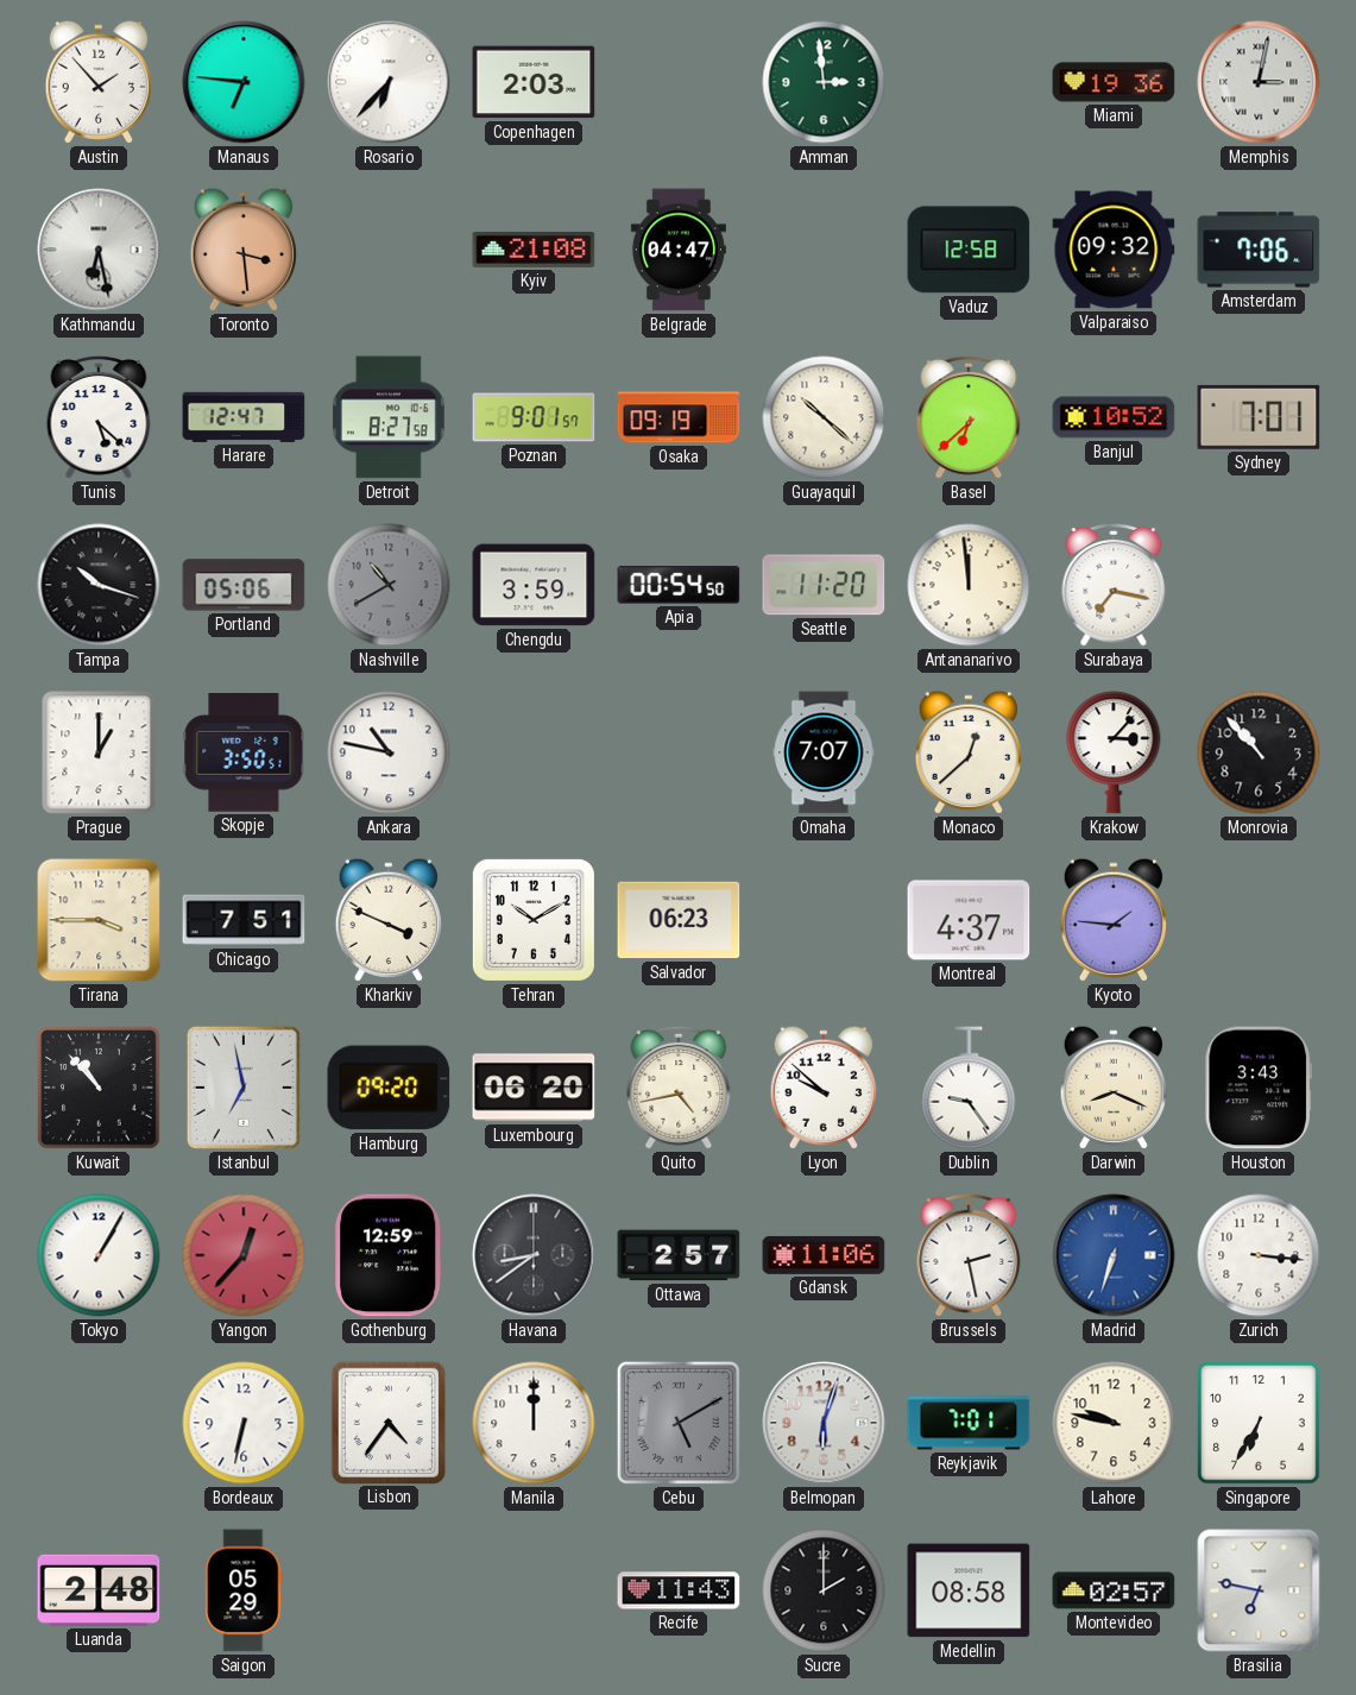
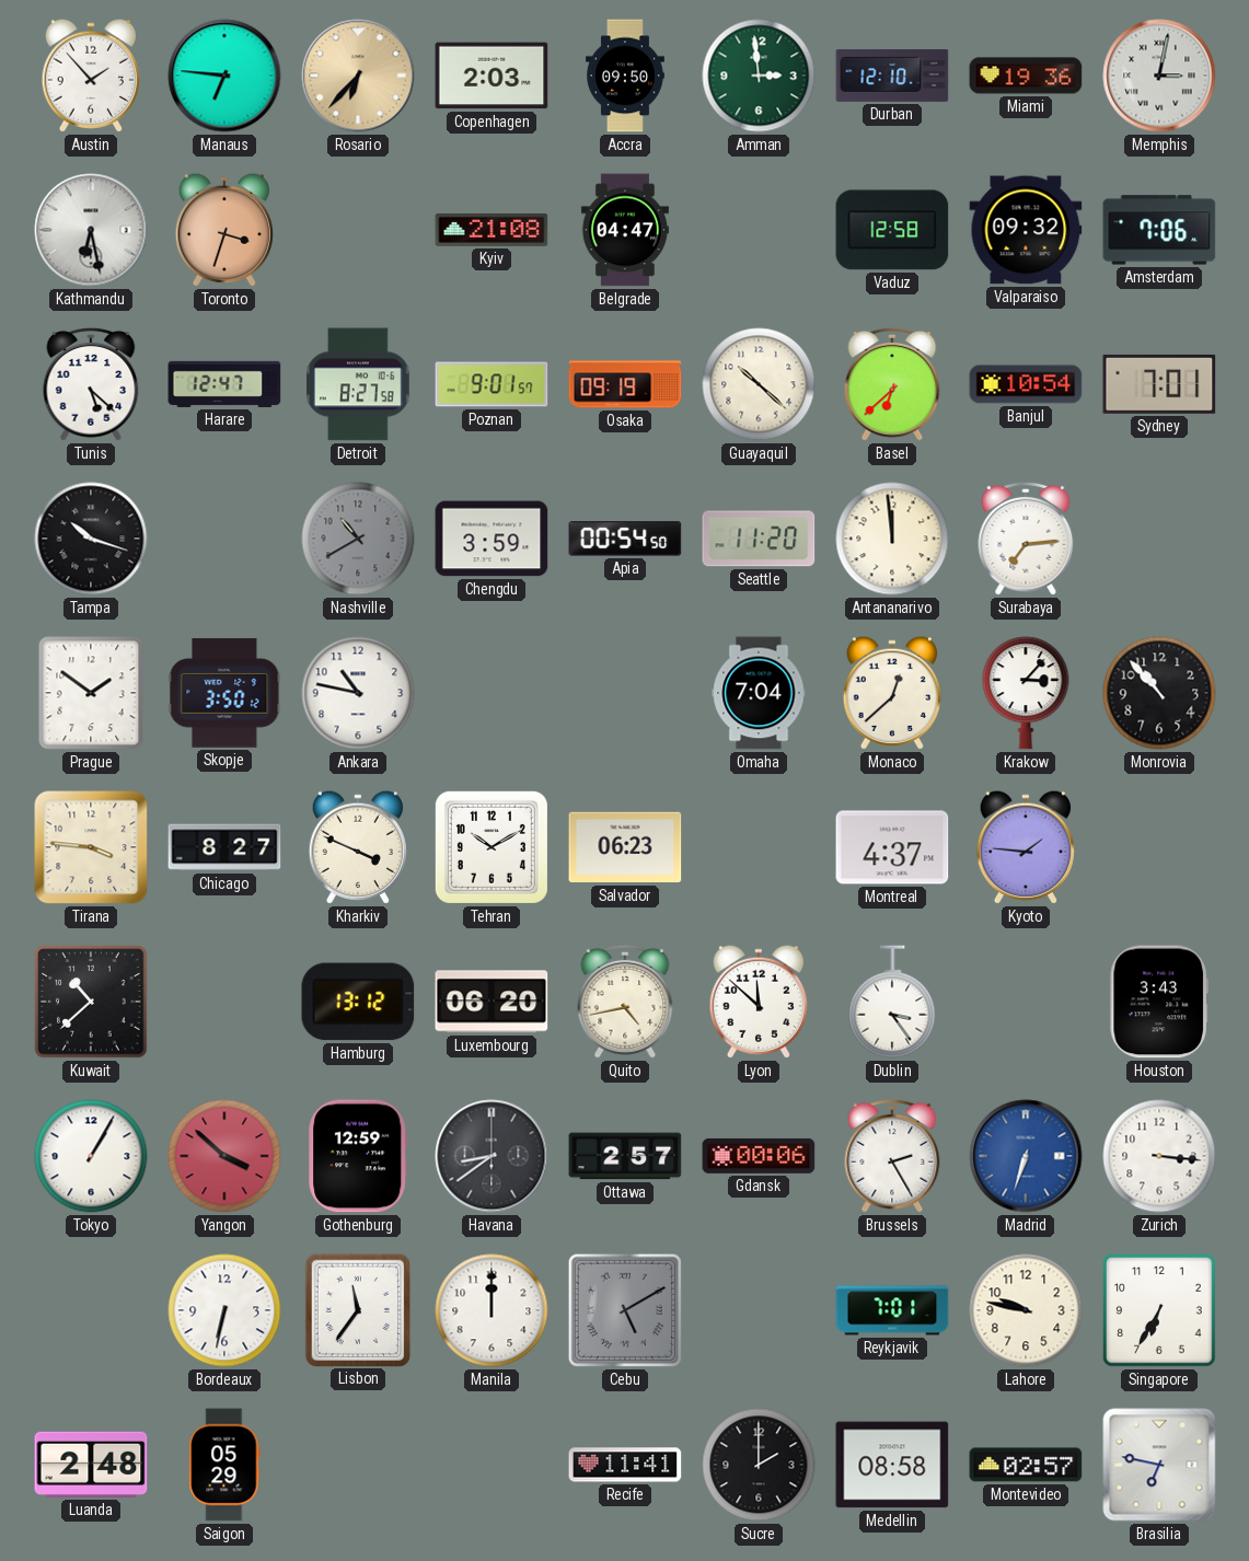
Rosario dial: white -> champagne
Accra: none -> 09:50
Durban: none -> 12:10
Toronto: 3:29 -> 3:33
Banjul: 10:52 -> 10:54
Portland: 05:06 -> none
Surabaya: 7:17 -> 7:14
Prague: 1:00 -> 1:51
Skopje: 3:50:51 -> 3:50:12
Omaha: 7:07 -> 7:04
Tirana: 3:45 -> 3:46
Chicago: 7:51 -> 8:27
Kuwait: 10:53 -> 10:38
Istanbul: 6:58 -> none
Hamburg: 09:20 -> 13:12
Lyon: 9:52 -> 11:52
Dublin: 9:24 -> 3:24
Darwin: 8:19 -> none
Yangon: 12:37 -> 3:52
Gdansk: 11:06 -> 00:06
Brussels: 2:28 -> 2:25
Lisbon: 4:36 -> 11:36
Belmopan: 6:03 -> none
Recife: 11:43 -> 11:41
